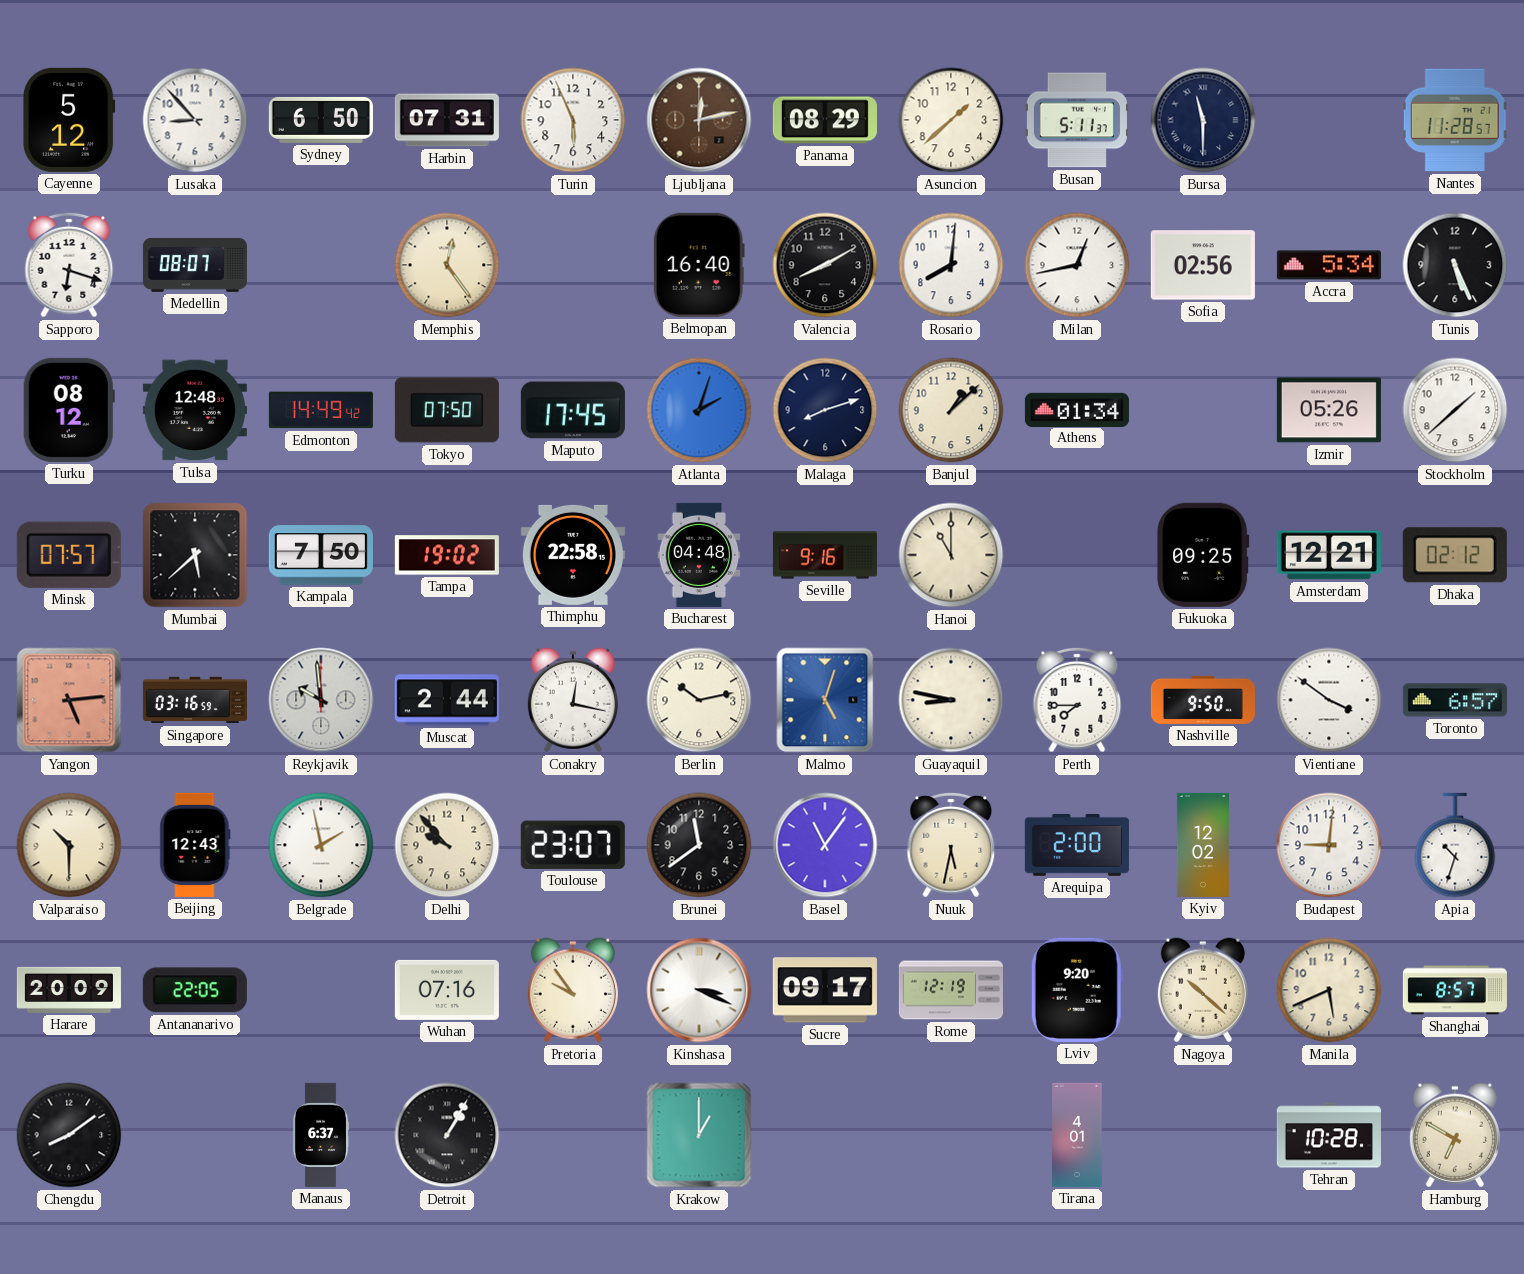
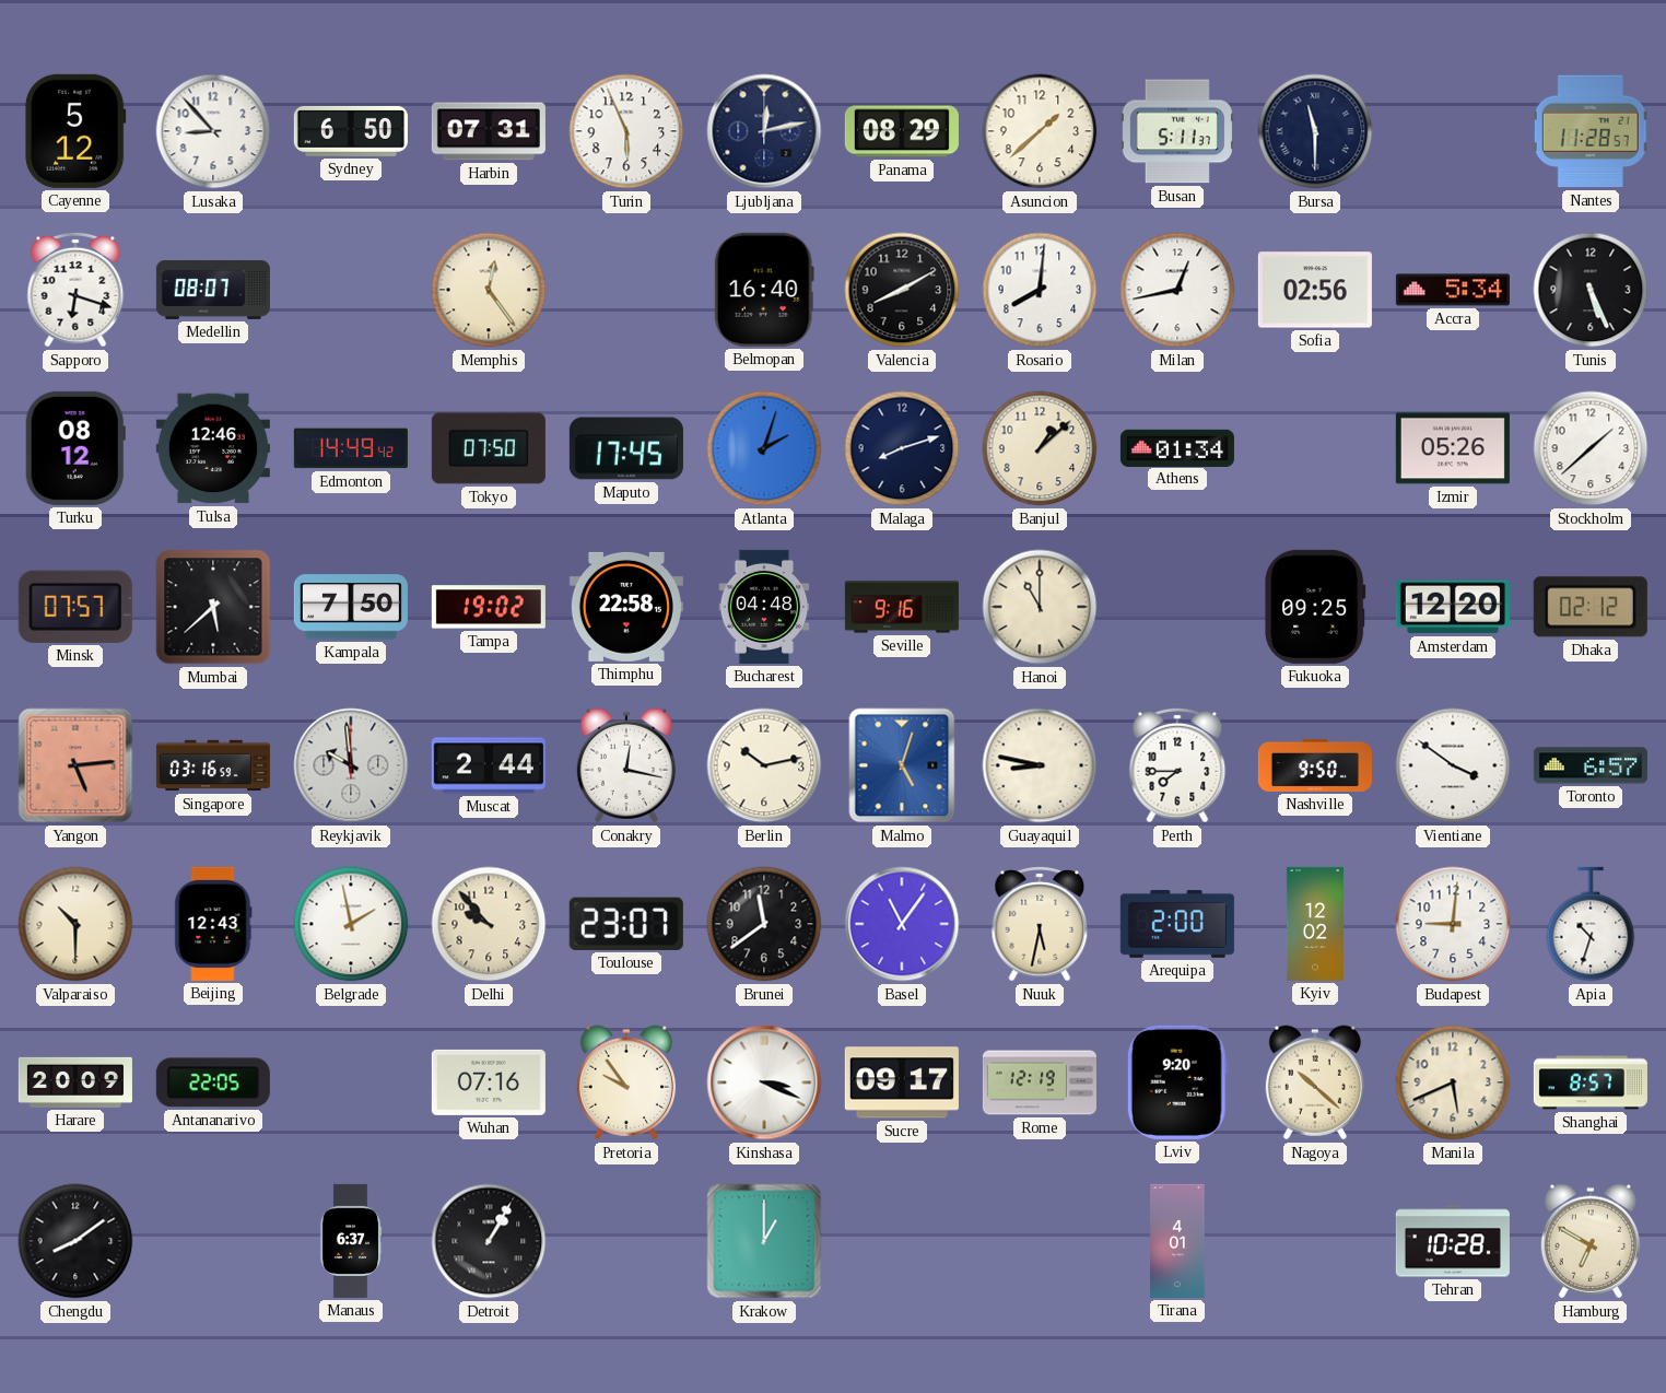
Ljubljana dial: brown -> navy
Tulsa: 12:48 -> 12:46
Amsterdam: 12:21 -> 12:20
